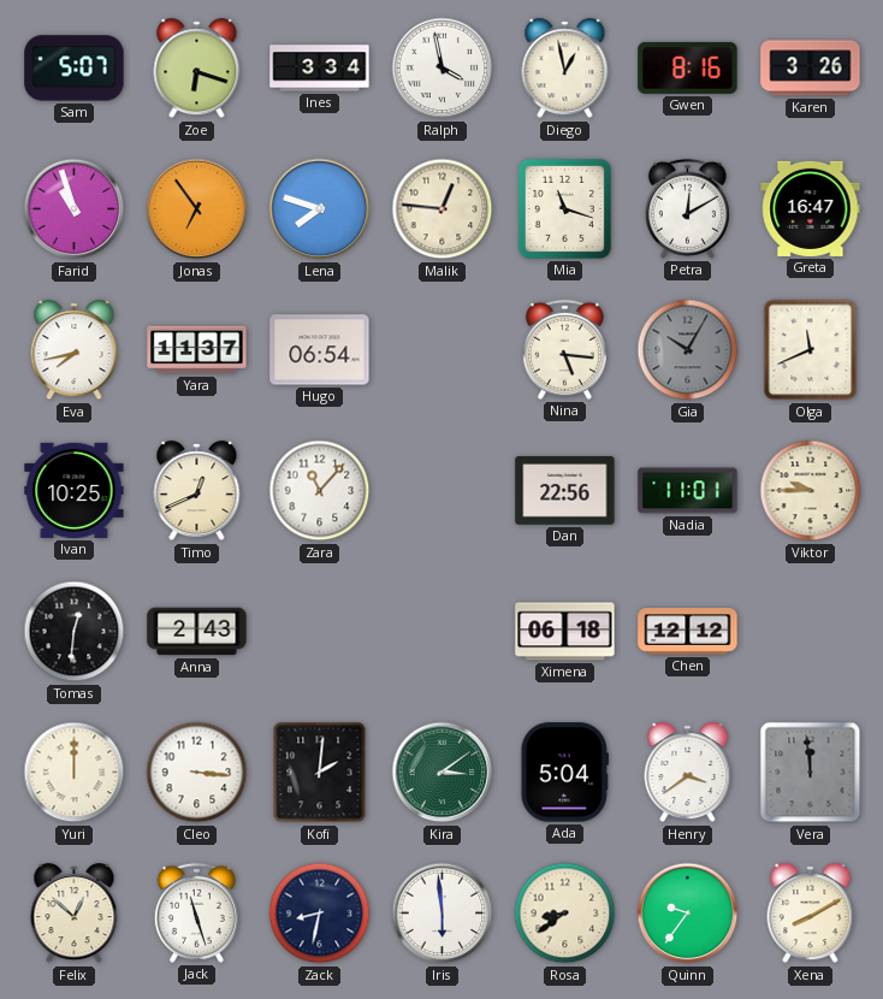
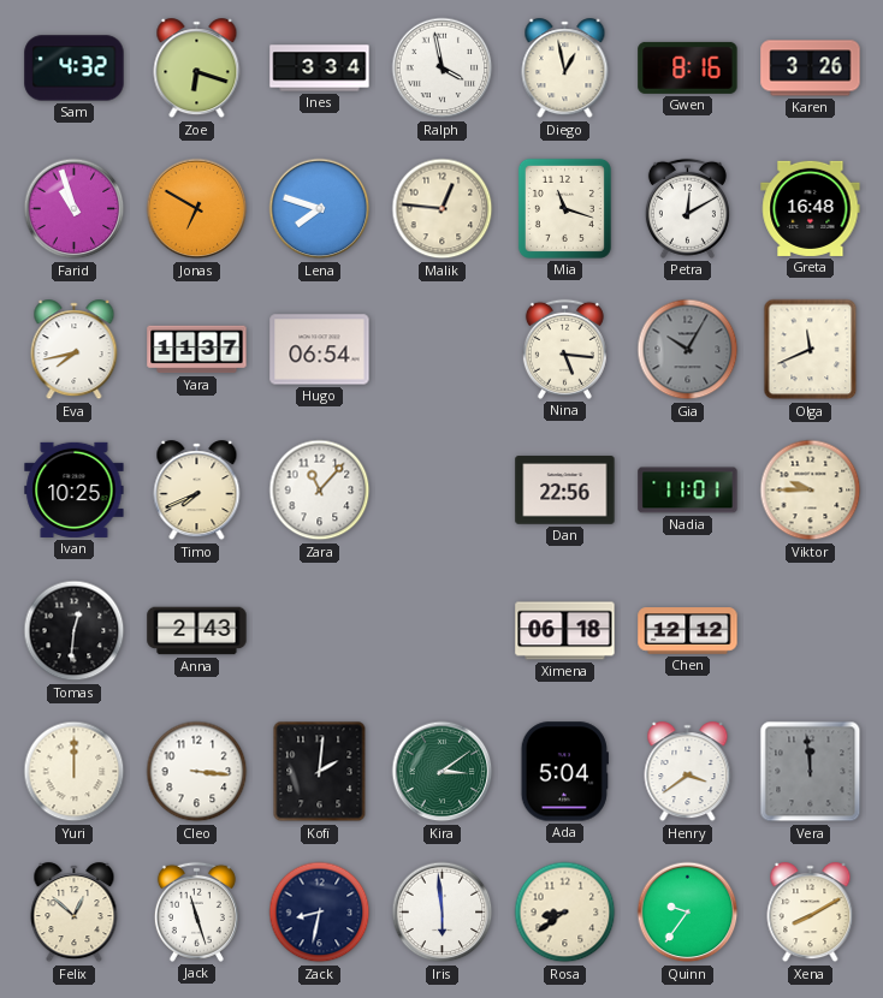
Sam: 5:07 -> 4:32
Jonas: 6:54 -> 6:50
Greta: 16:47 -> 16:48
Timo: 12:41 -> 7:41
